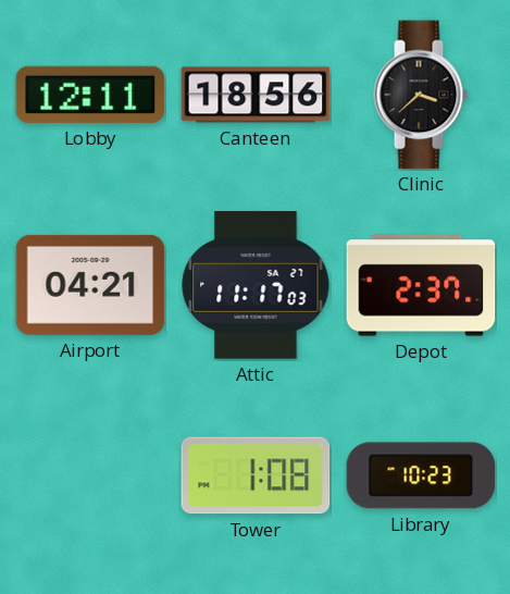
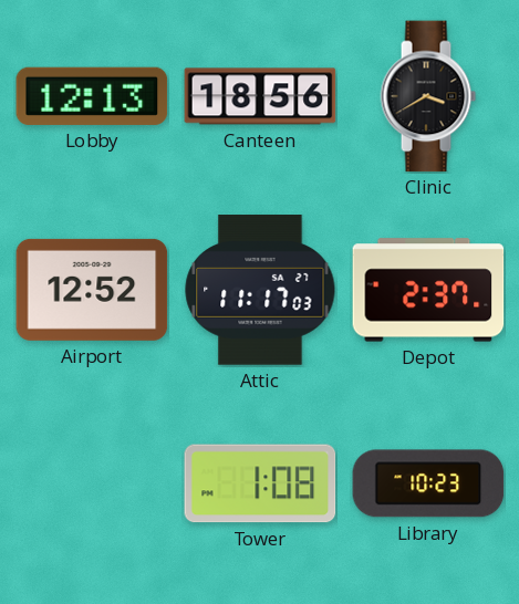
Lobby: 12:11 -> 12:13
Clinic: 3:38 -> 3:40
Airport: 04:21 -> 12:52
